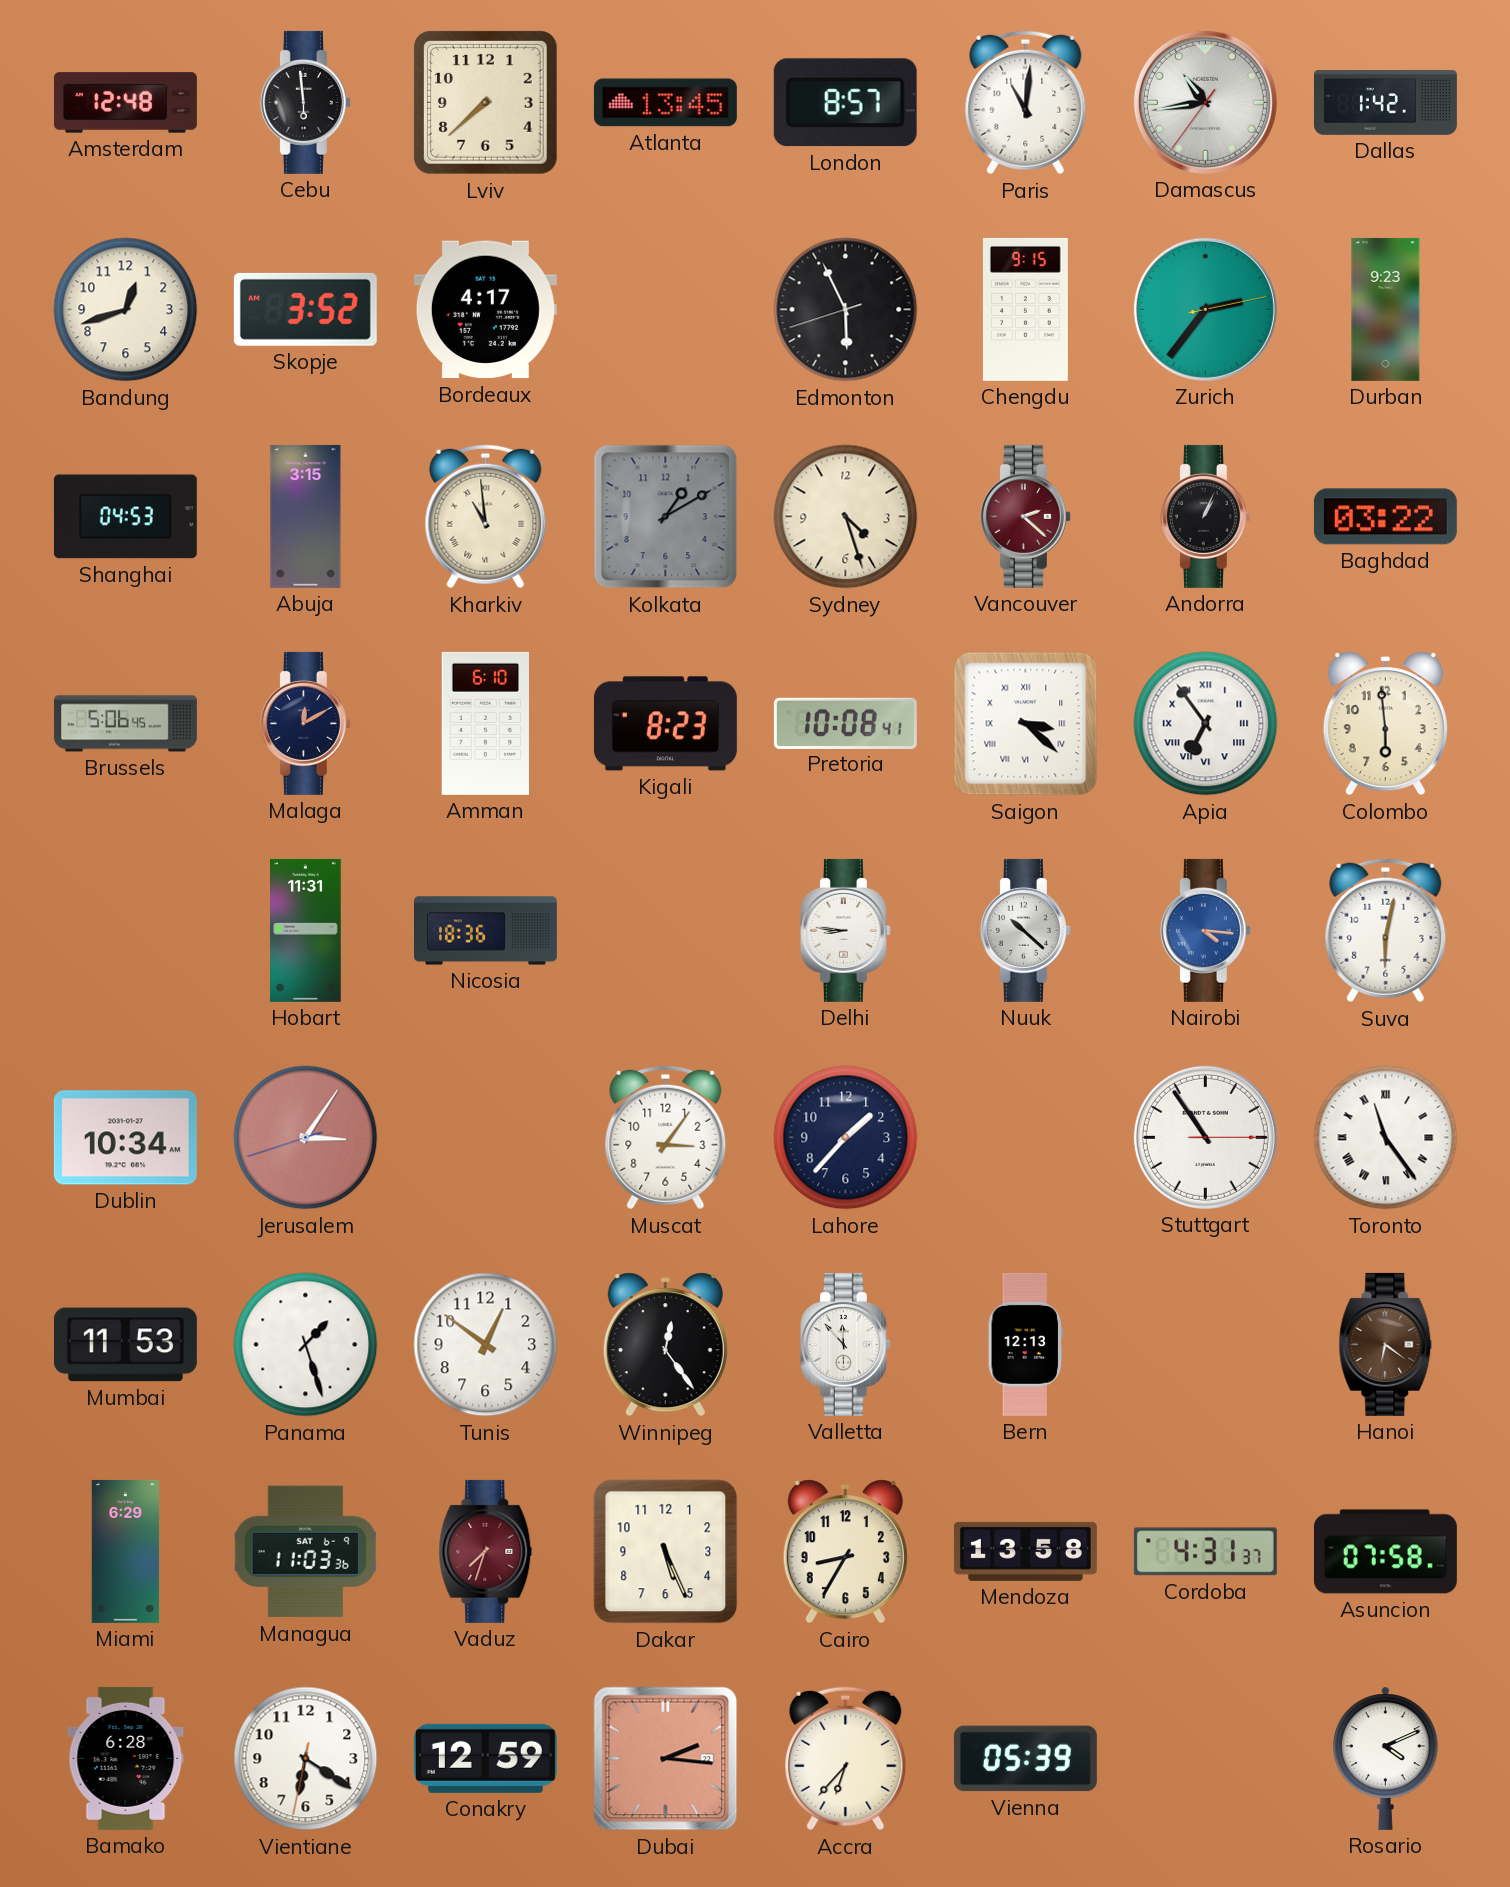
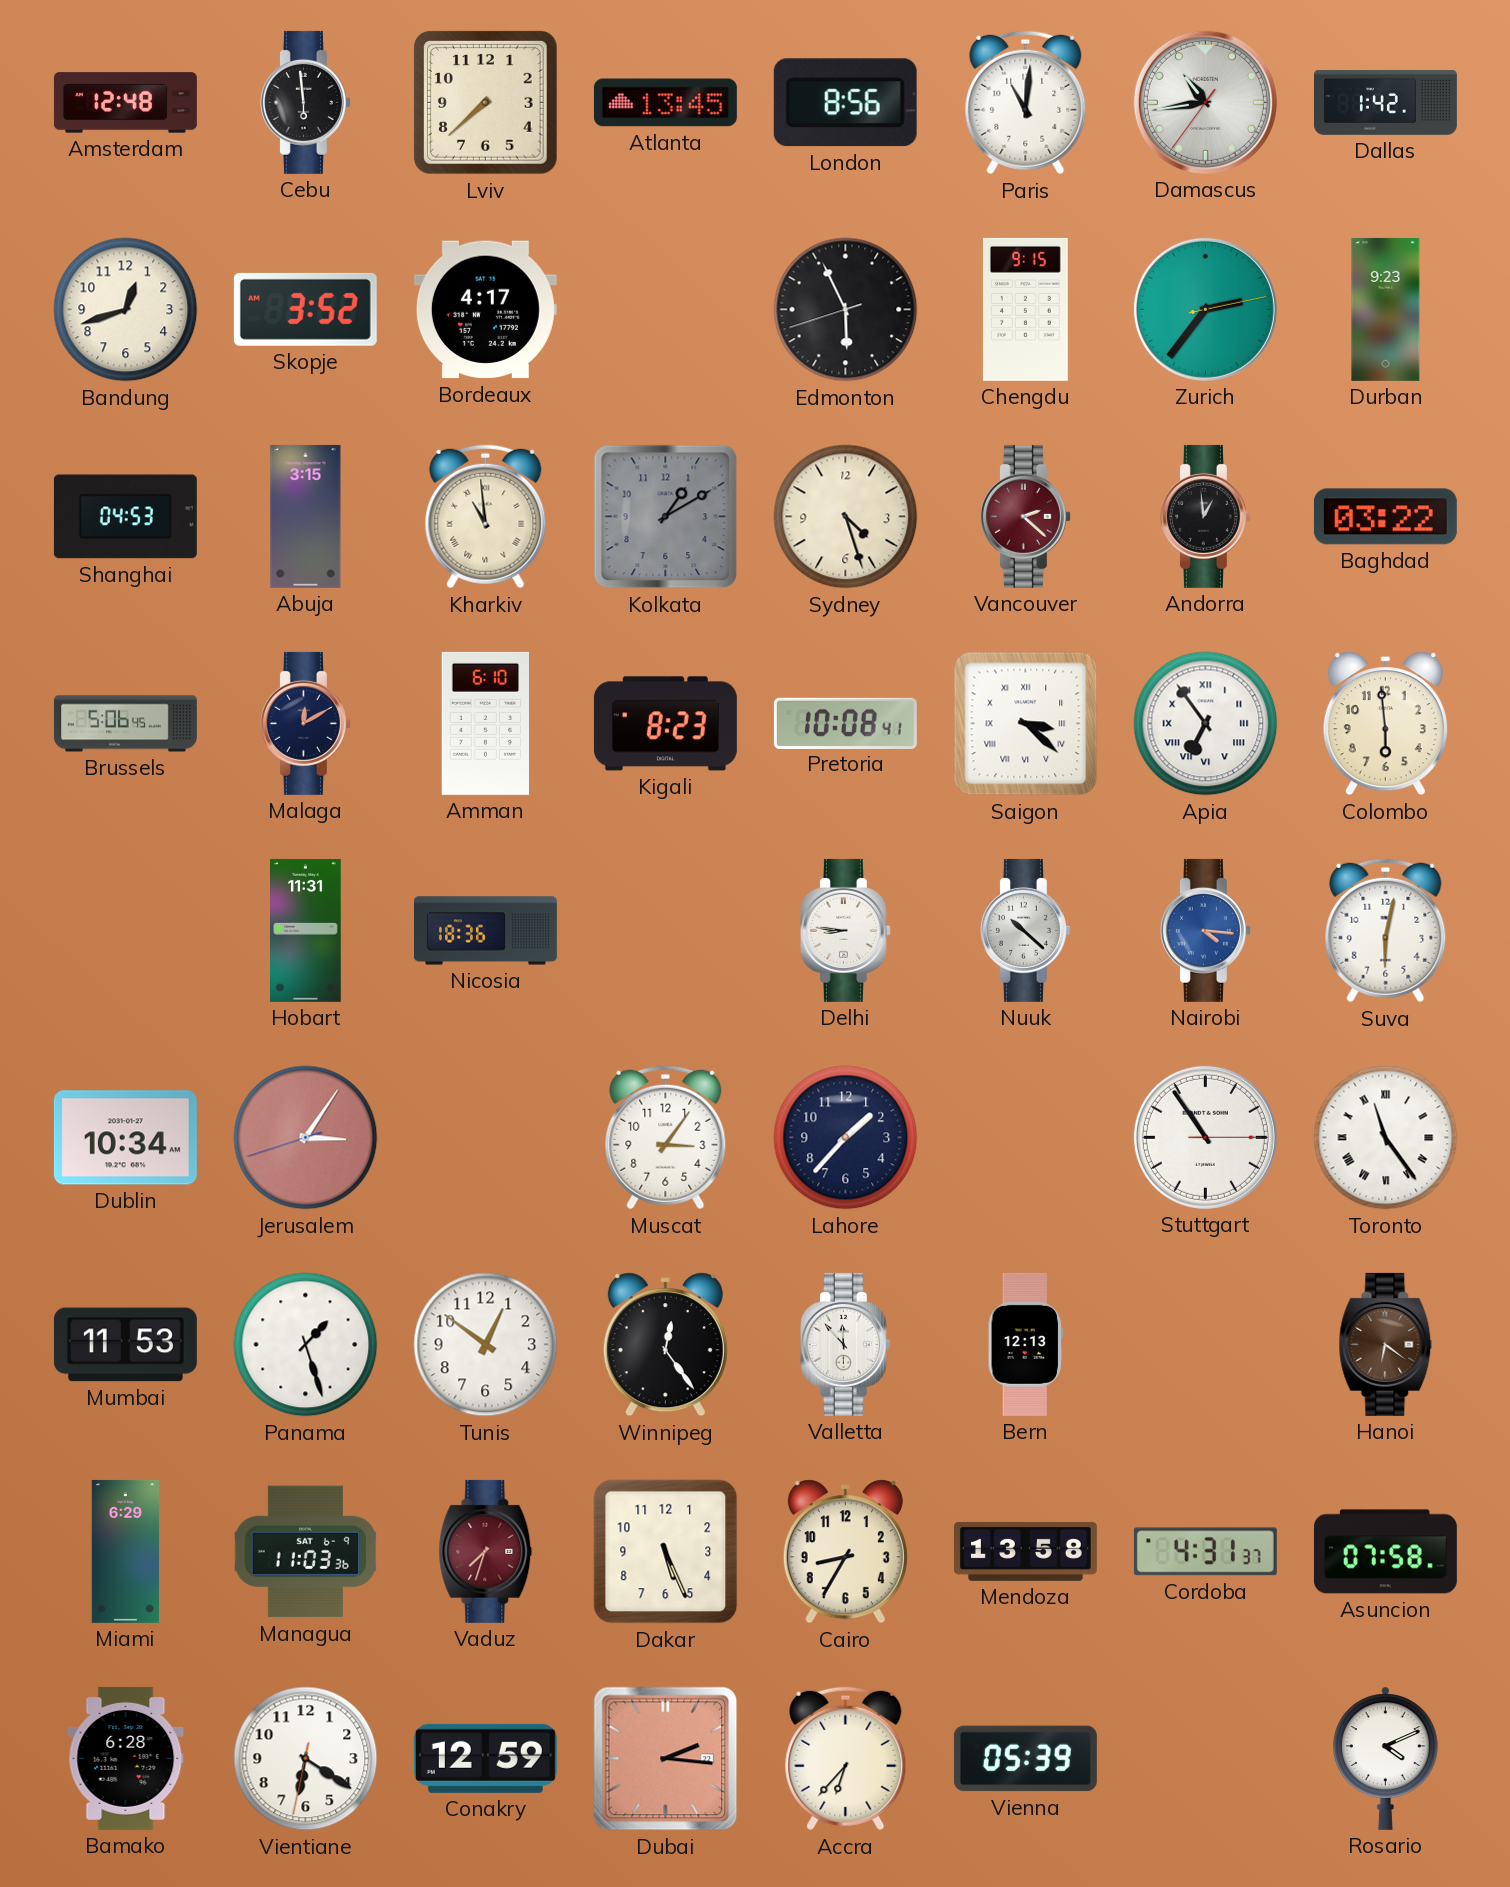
London: 8:57 -> 8:56
Andorra: 1:04 -> 12:59
